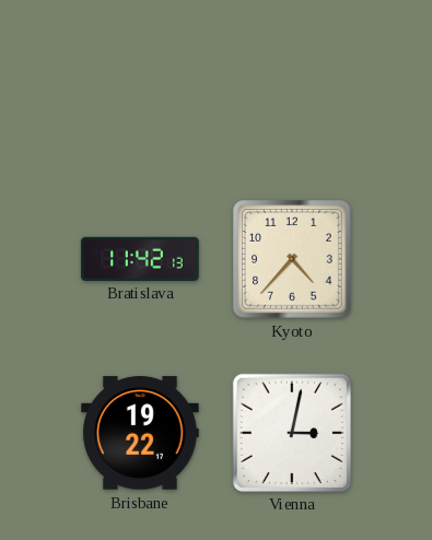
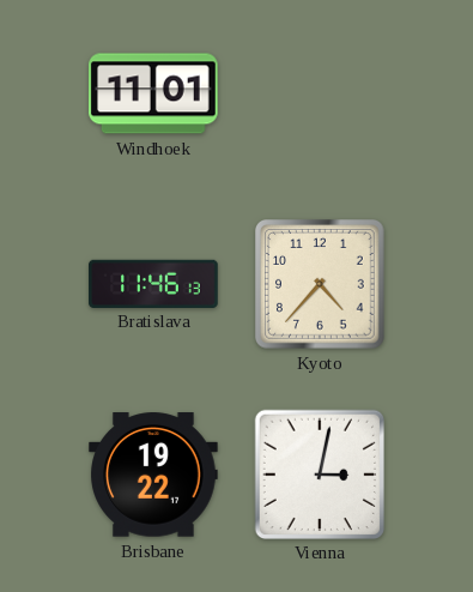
Windhoek: none -> 11:01
Bratislava: 11:42 -> 11:46
